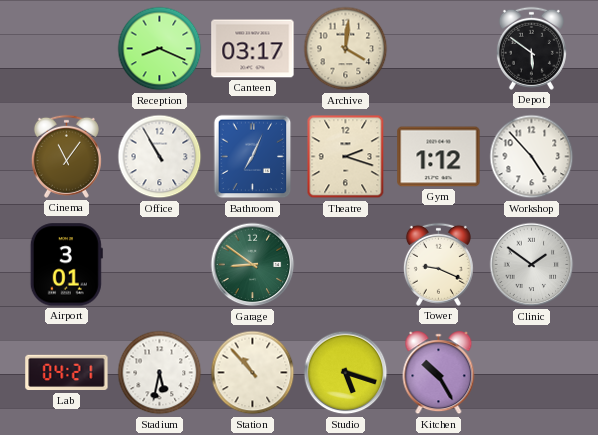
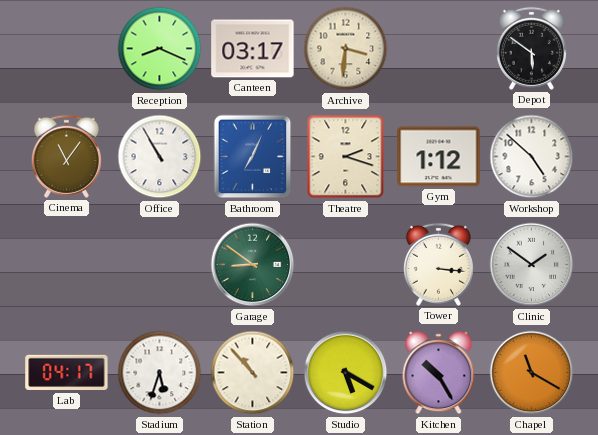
Archive: 4:01 -> 3:31
Workshop: 4:53 -> 4:52
Airport: 3:01 -> none
Tower: 9:19 -> 3:16
Lab: 04:21 -> 04:17
Stadium: 5:32 -> 5:33
Studio: 5:18 -> 5:20
Chapel: none -> 11:20
